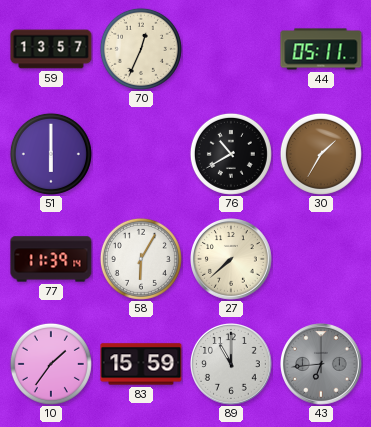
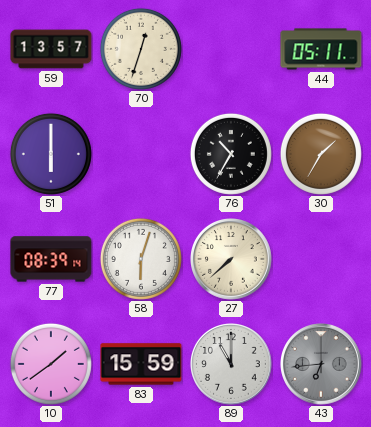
70: 12:34 -> 12:33
76: 10:40 -> 10:35
77: 11:39 -> 08:39
58: 6:05 -> 6:03
10: 1:36 -> 1:39
